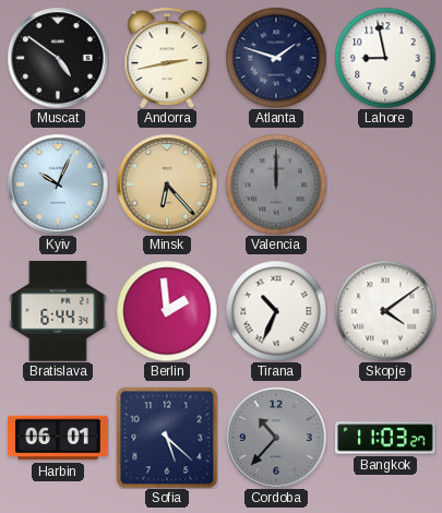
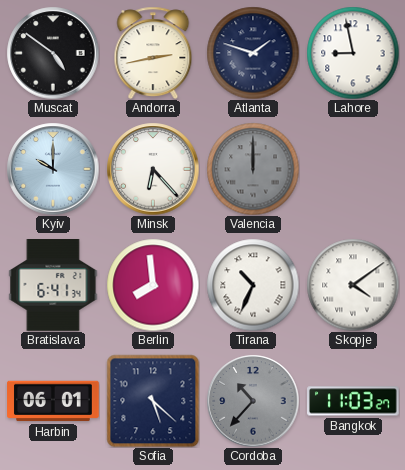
Kyiv: 10:04 -> 10:00
Minsk dial: champagne -> white
Bratislava: 6:44 -> 6:41
Berlin: 1:59 -> 7:59
